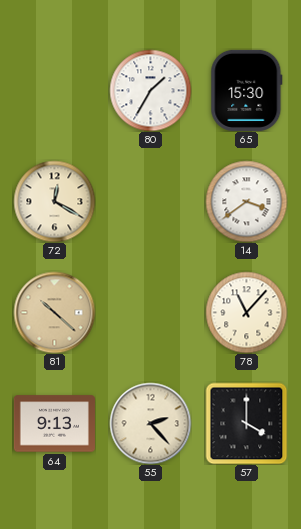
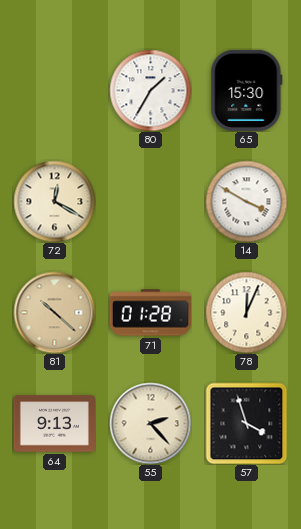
14: 3:39 -> 3:50
71: none -> 01:28
78: 11:07 -> 12:04
57: 4:00 -> 3:57
